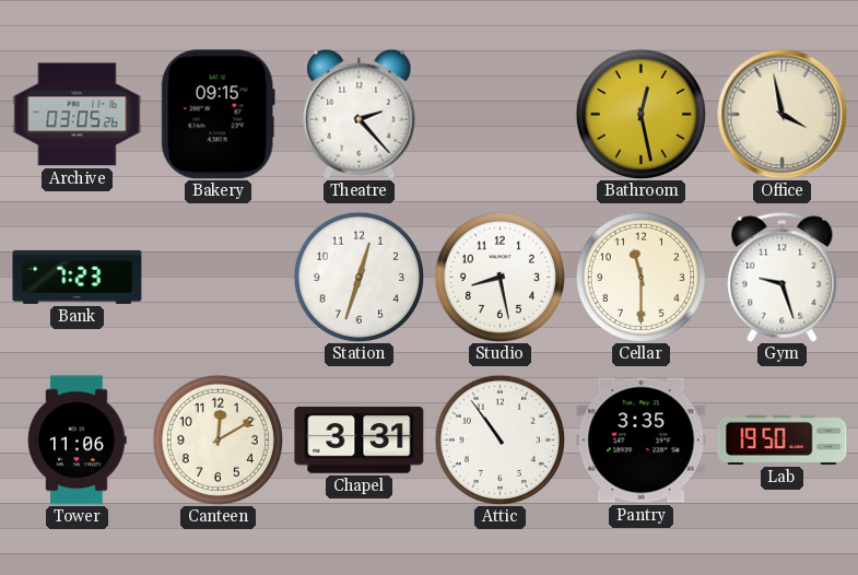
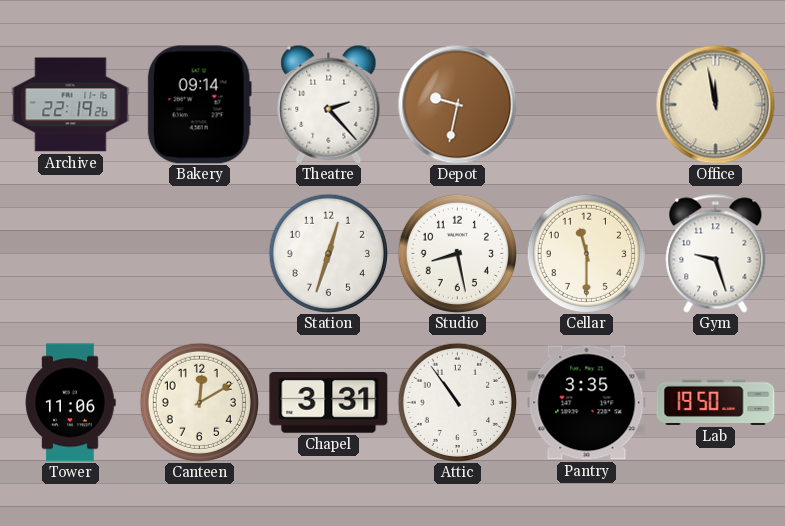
Archive: 03:05 -> 22:19
Bakery: 09:15 -> 09:14
Depot: none -> 9:32
Bathroom: 12:28 -> none
Office: 3:58 -> 11:58
Bank: 7:23 -> none
